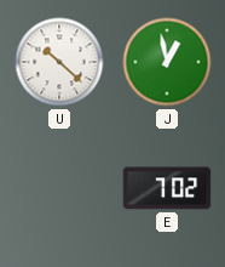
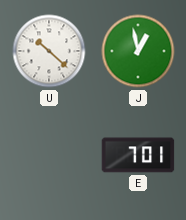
E: 7:02 -> 7:01
